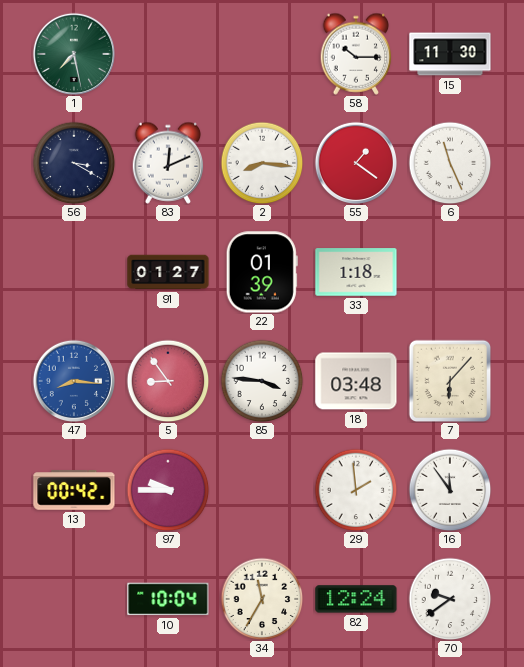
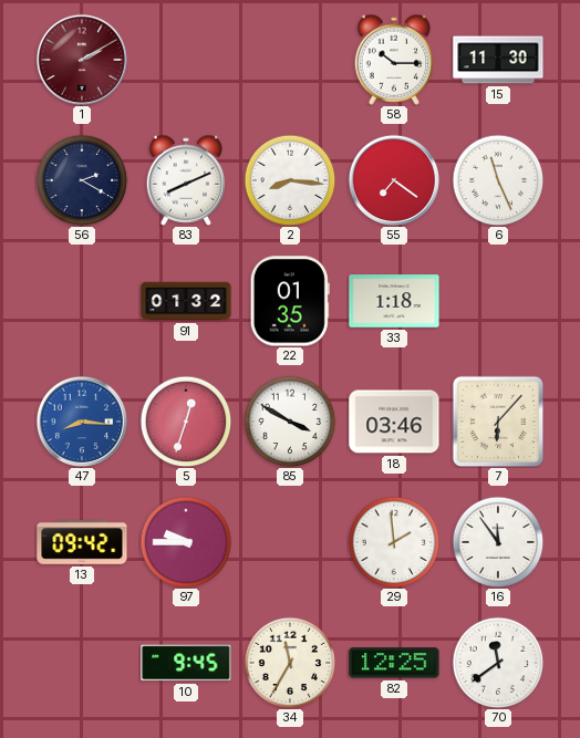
1: 7:28 -> 2:10
1 dial: green -> burgundy
56: 3:20 -> 2:20
83: 12:11 -> 8:11
55: 1:21 -> 7:21
91: 01:27 -> 01:32
22: 01:39 -> 01:35
5: 8:54 -> 12:33
85: 3:46 -> 3:50
18: 03:48 -> 03:46
13: 00:42 -> 09:42
10: 10:04 -> 9:45
82: 12:24 -> 12:25
70: 9:39 -> 11:39
